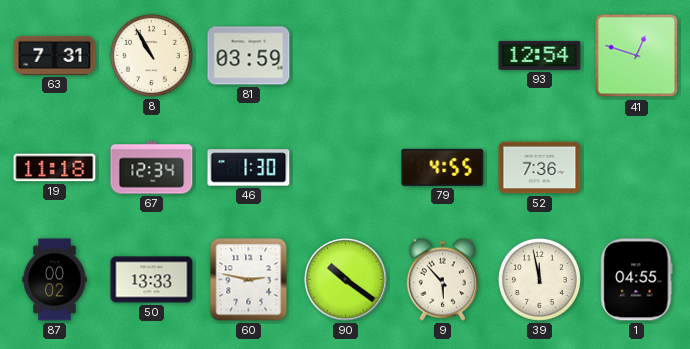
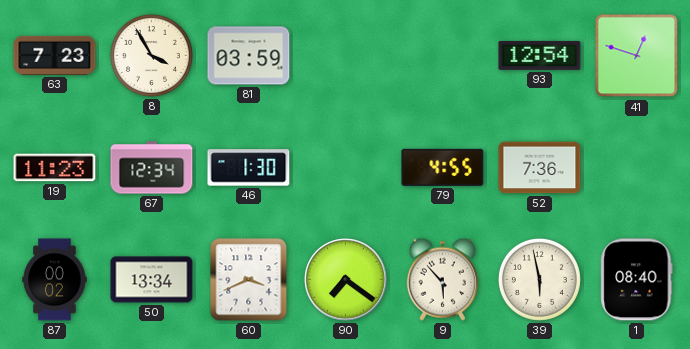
63: 7:31 -> 7:23
8: 10:55 -> 3:55
19: 11:18 -> 11:23
50: 13:33 -> 13:34
60: 2:47 -> 3:41
90: 10:21 -> 7:21
39: 11:58 -> 5:58
1: 04:55 -> 08:40
